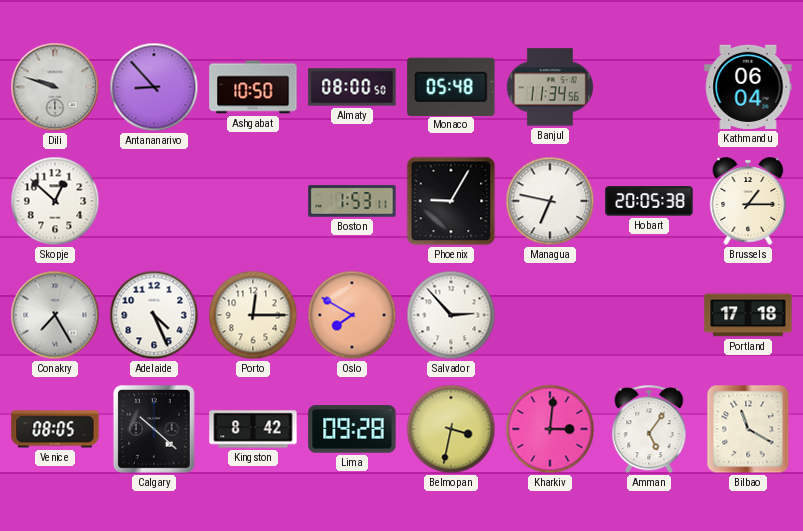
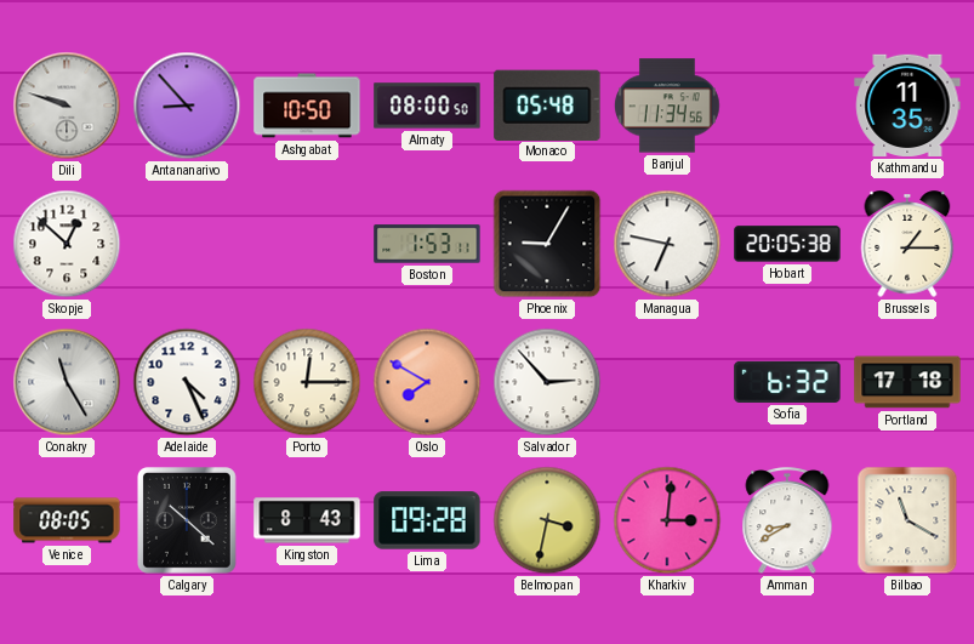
Kathmandu: 06:04 -> 11:35
Conakry: 7:25 -> 11:25
Sofia: none -> 6:32
Kingston: 8:42 -> 8:43
Amman: 5:06 -> 8:40
